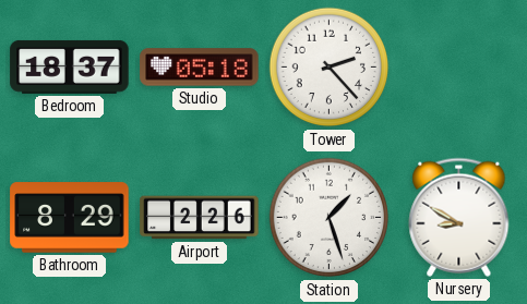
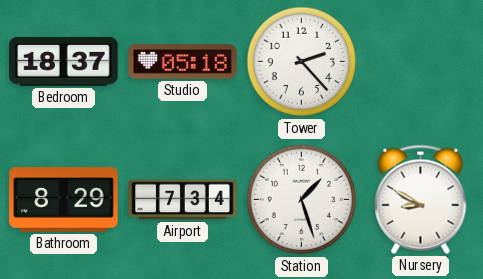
Airport: 2:26 -> 7:34
